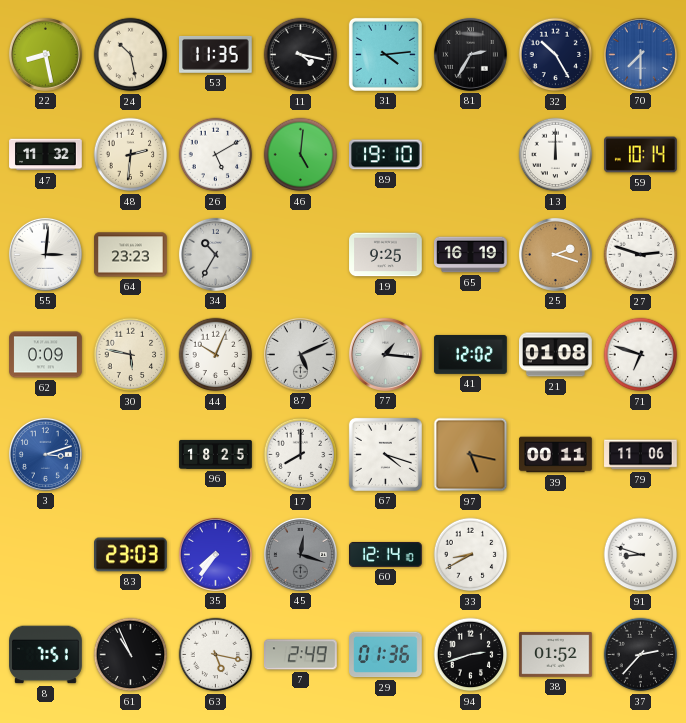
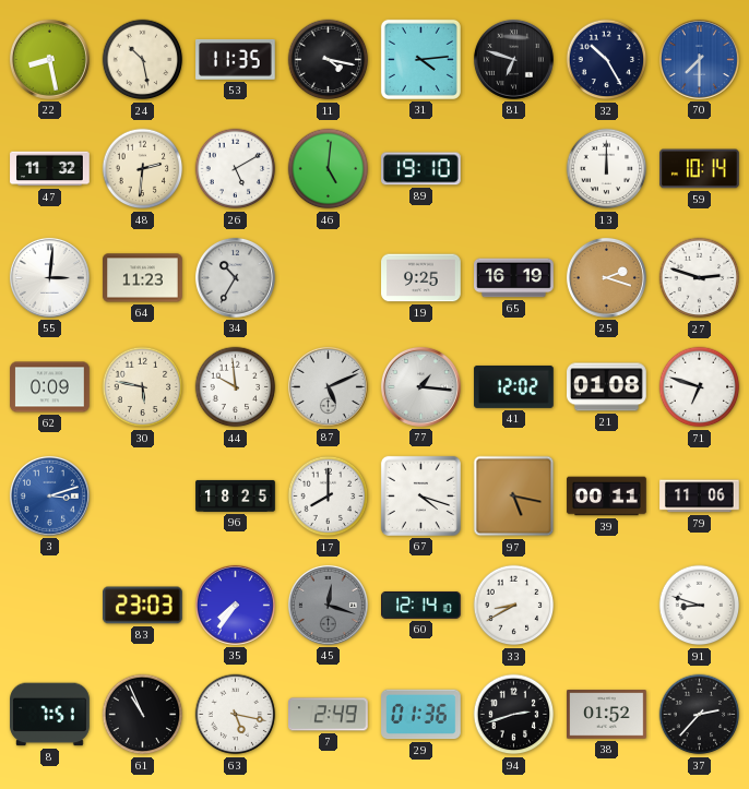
81: 2:35 -> 6:48
64: 23:23 -> 11:23
44: 10:04 -> 9:59
